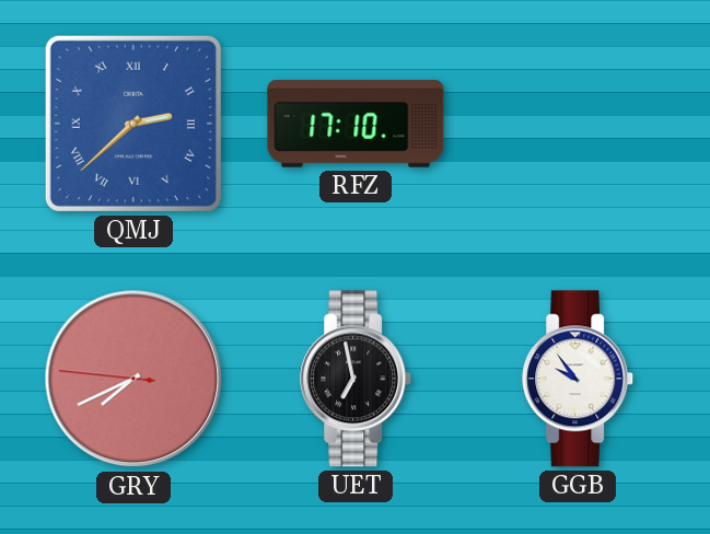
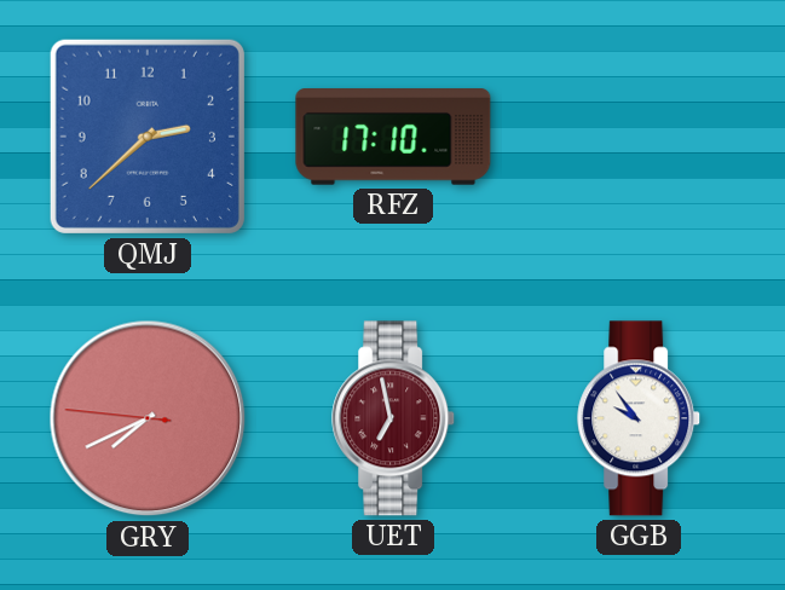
QMJ numerals: Roman -> Arabic
UET dial: black -> burgundy
